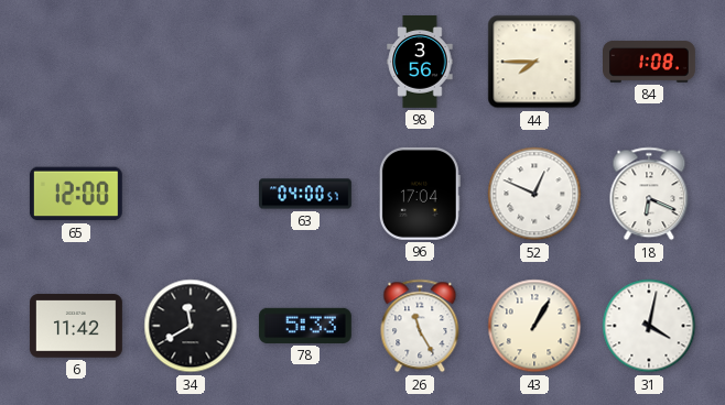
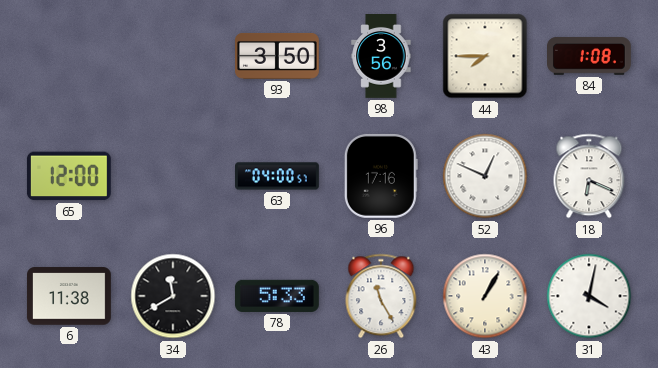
93: none -> 3:50
96: 17:04 -> 17:16
6: 11:42 -> 11:38
